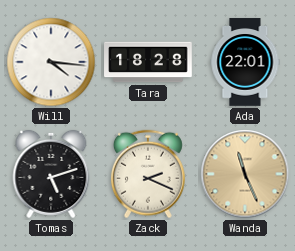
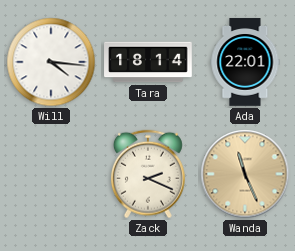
Tara: 18:28 -> 18:14
Tomas: 5:12 -> none
